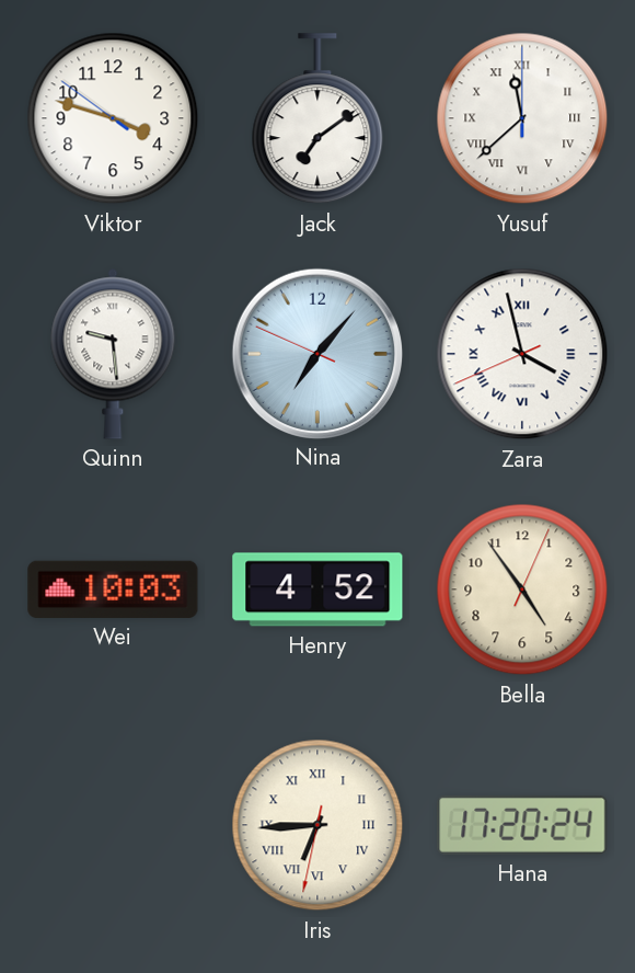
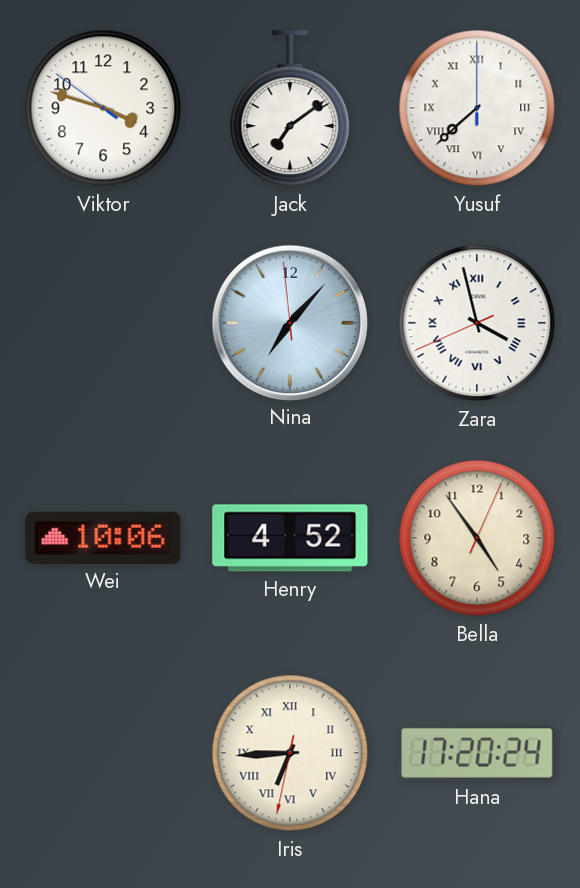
Yusuf: 11:38 -> 7:38
Quinn: 9:29 -> none
Nina: 7:06:49 -> 7:06:59
Wei: 10:03 -> 10:06
